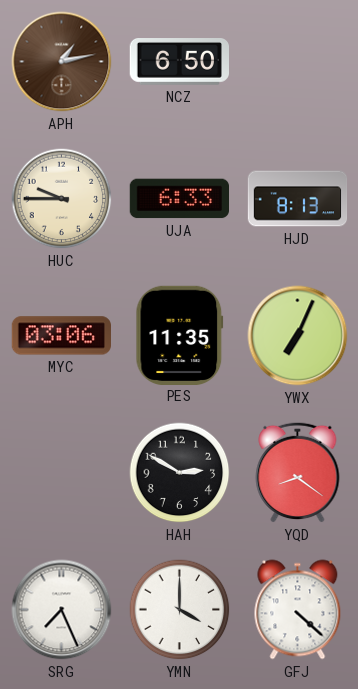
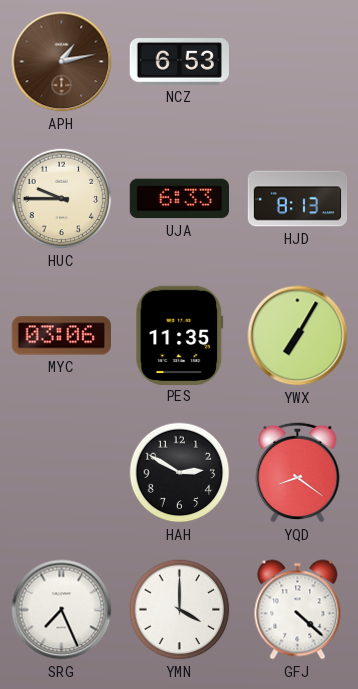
NCZ: 6:50 -> 6:53
YWX: 7:04 -> 7:05
